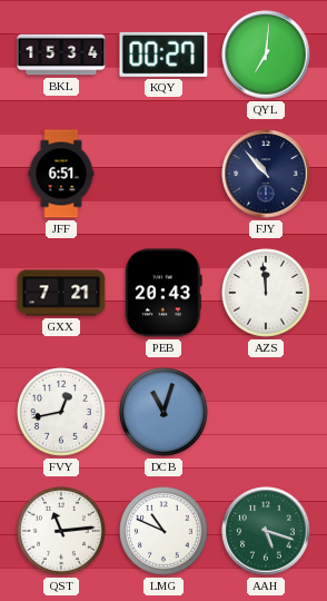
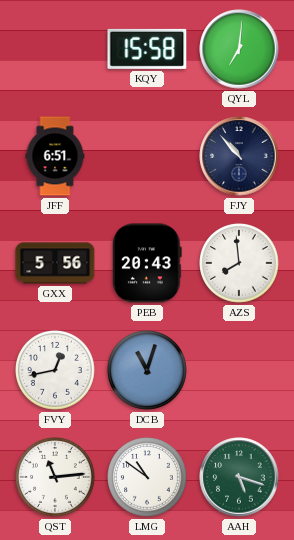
BKL: 15:34 -> none
KQY: 00:27 -> 15:58
GXX: 7:21 -> 5:56
AZS: 11:59 -> 7:59
LMG: 10:49 -> 10:51
